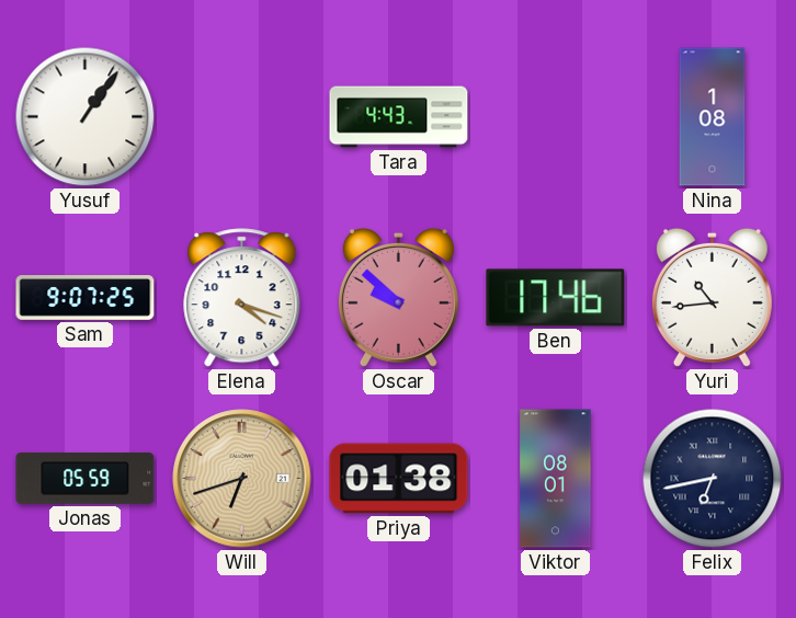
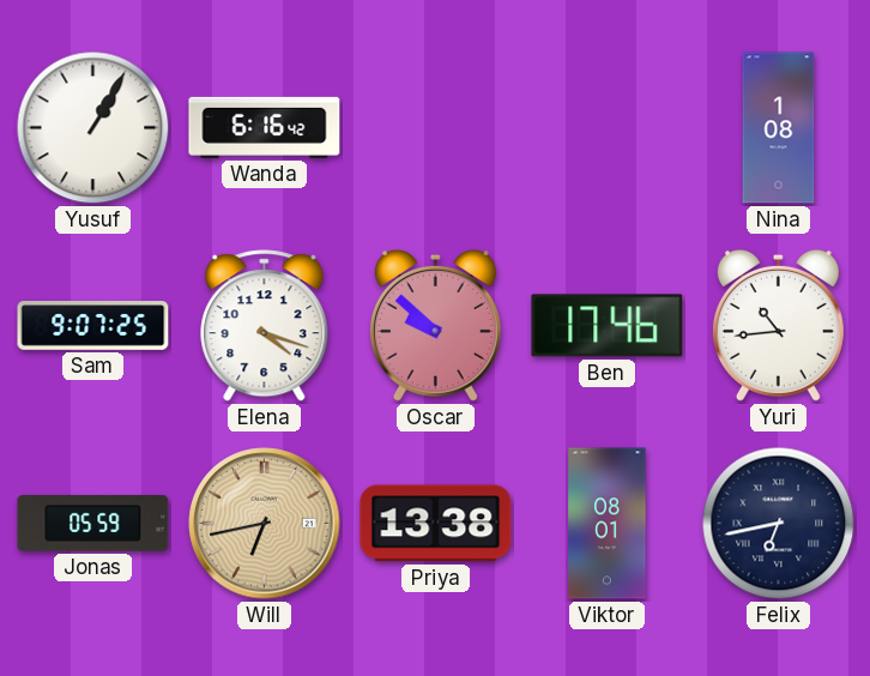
Yusuf: 1:06 -> 1:05
Wanda: none -> 6:16
Tara: 4:43 -> none
Will: 6:42 -> 6:43
Priya: 01:38 -> 13:38
